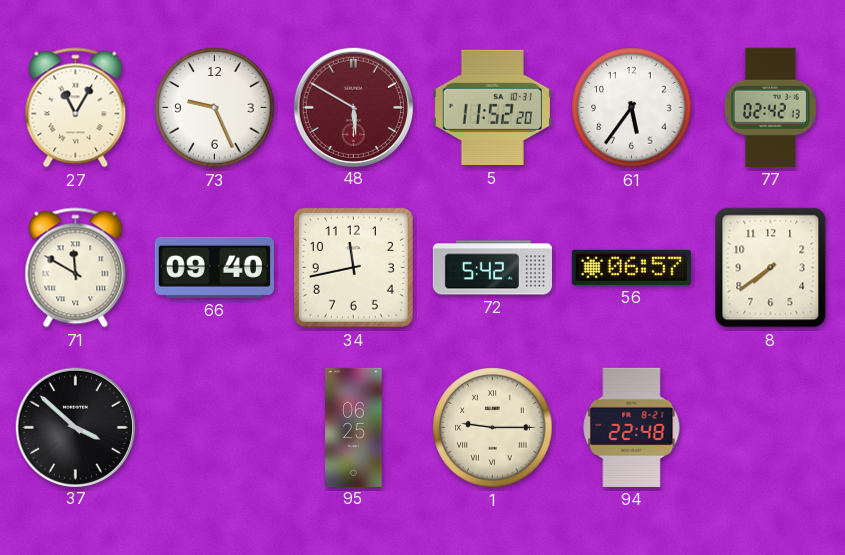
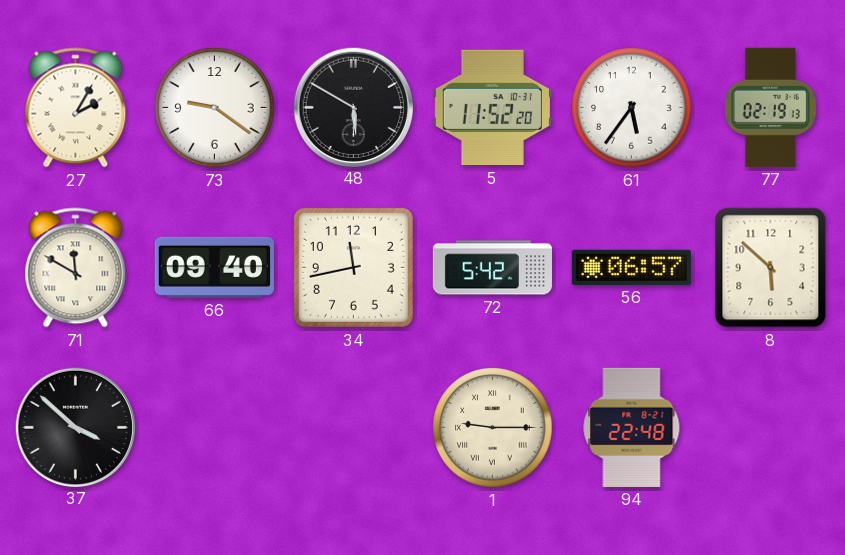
27: 11:05 -> 2:05
73: 9:26 -> 9:21
48 dial: burgundy -> black
77: 02:42 -> 02:19
8: 7:39 -> 5:52
95: 06:25 -> none
